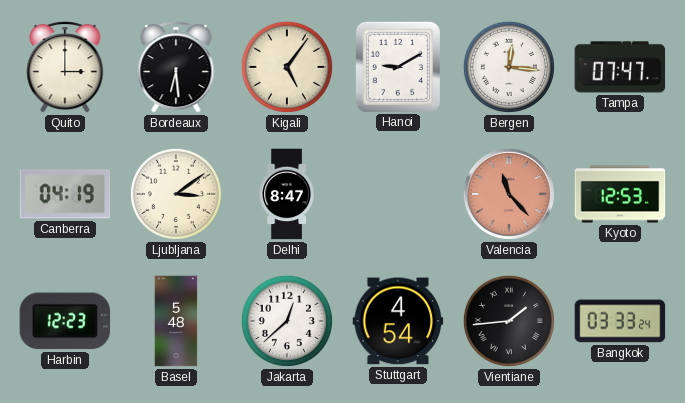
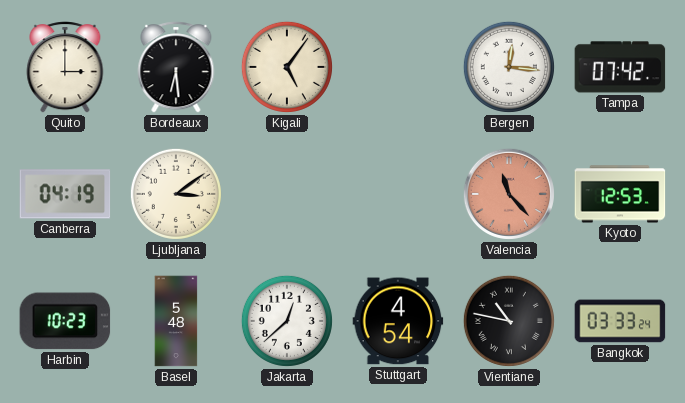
Hanoi: 9:10 -> none
Tampa: 07:47 -> 07:42
Delhi: 8:47 -> none
Harbin: 12:23 -> 10:23
Vientiane: 1:44 -> 10:47
